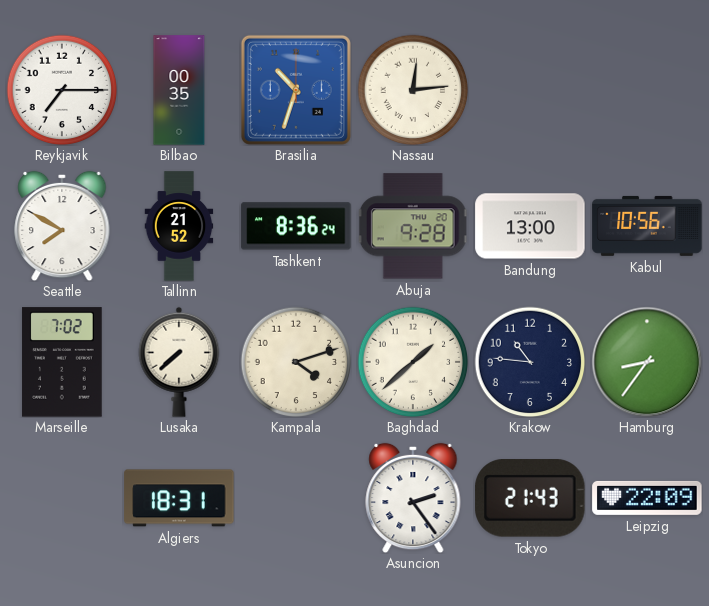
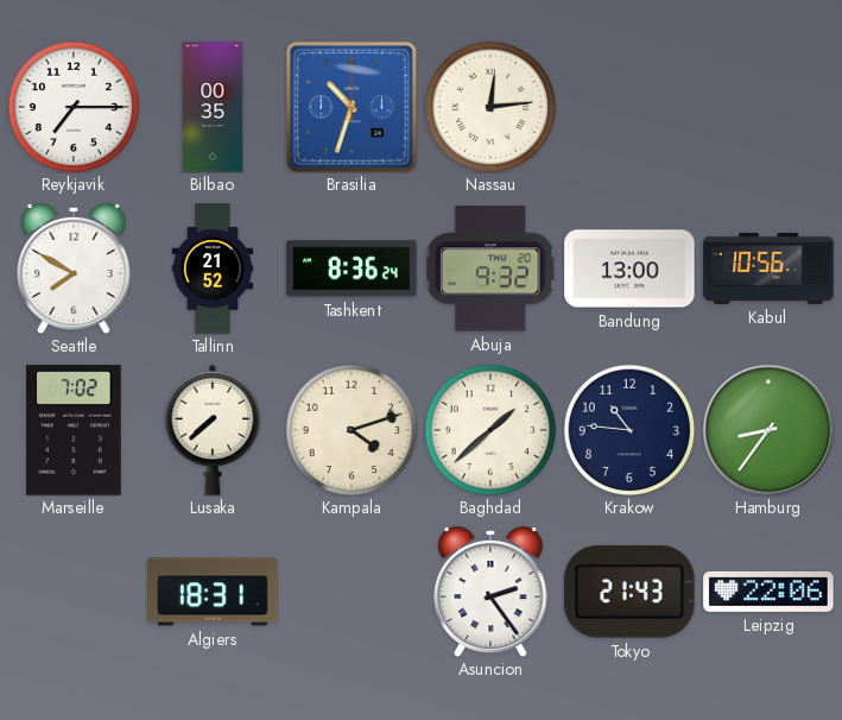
Abuja: 9:28 -> 9:32
Leipzig: 22:09 -> 22:06
